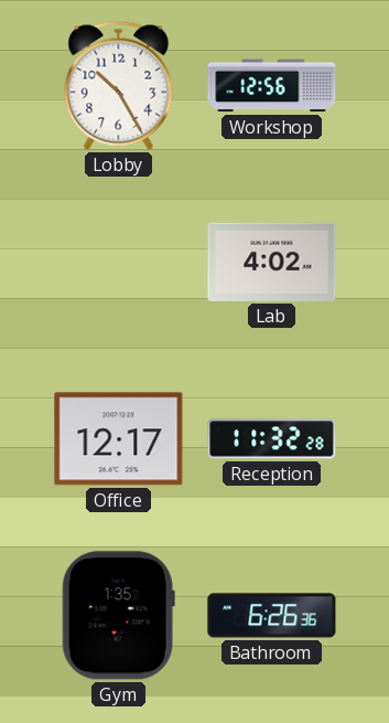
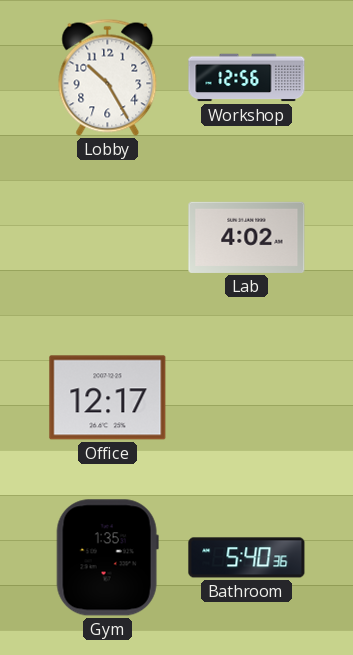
Reception: 11:32 -> none
Bathroom: 6:26 -> 5:40
